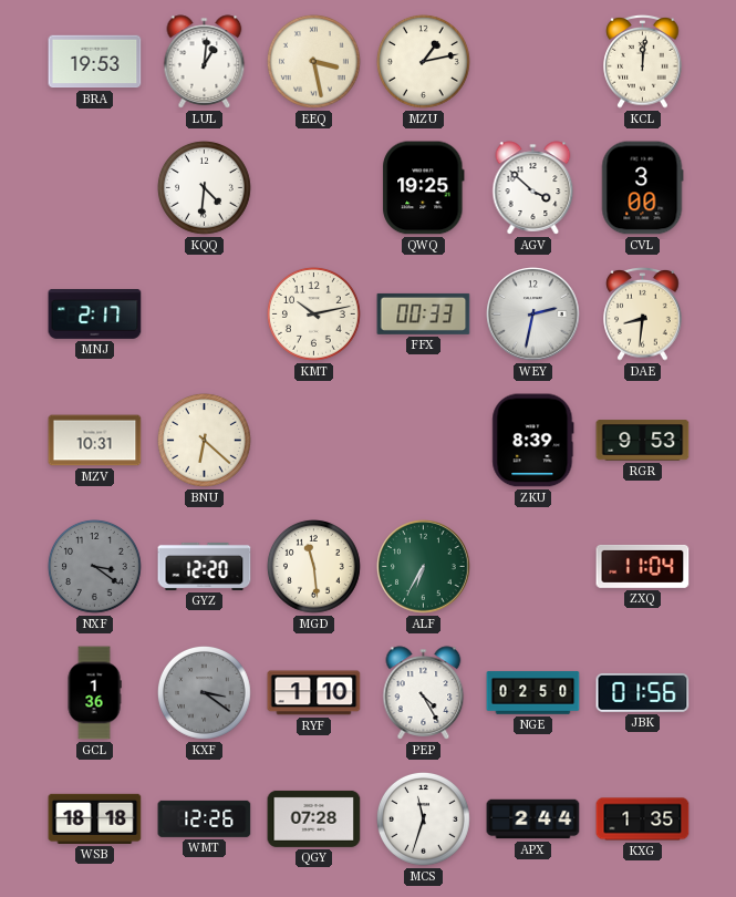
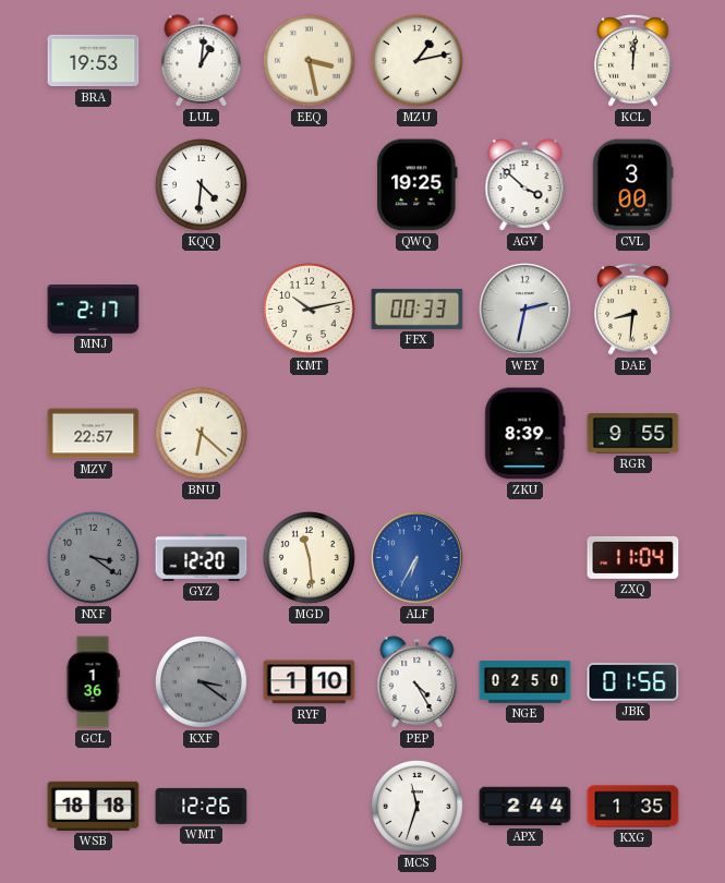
MZV: 10:31 -> 22:57
RGR: 9:53 -> 9:55
ALF dial: green -> blue
QGY: 07:28 -> none
